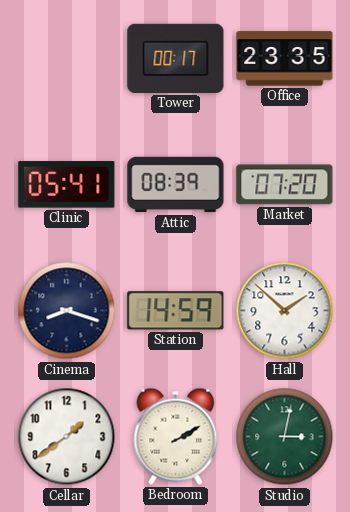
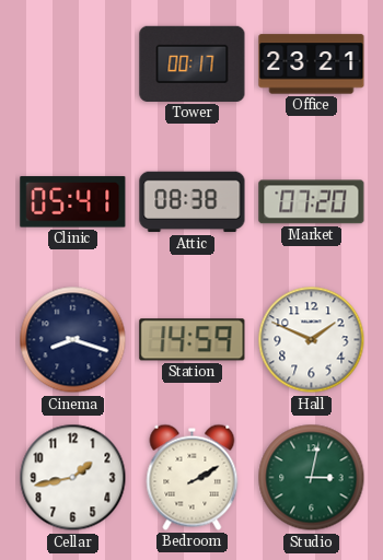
Office: 23:35 -> 23:21
Attic: 08:39 -> 08:38
Hall: 1:52 -> 1:49
Cellar: 1:39 -> 1:43
